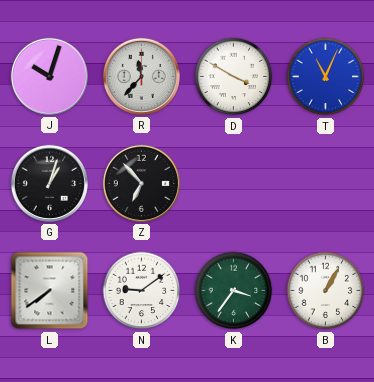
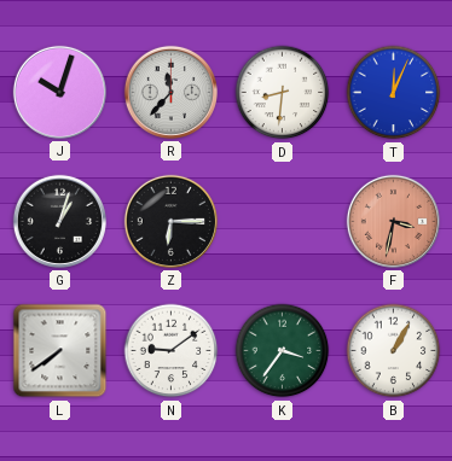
D: 3:50 -> 8:31
T: 11:04 -> 12:04
Z: 6:53 -> 6:15
F: none -> 3:32
